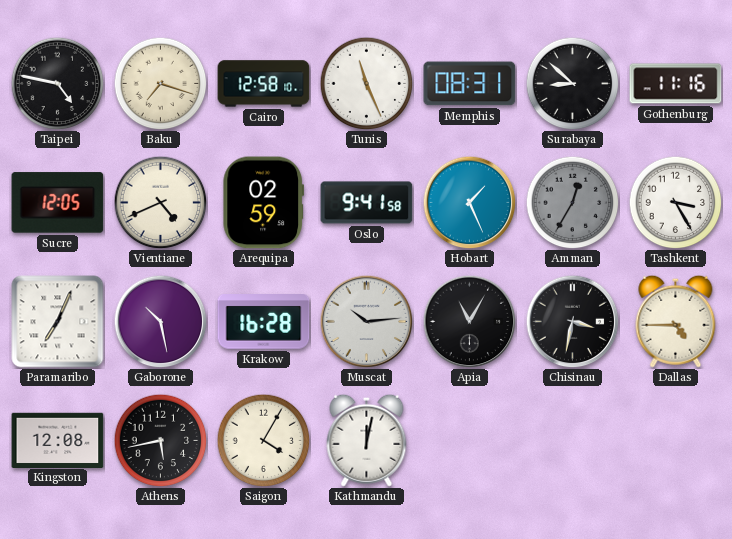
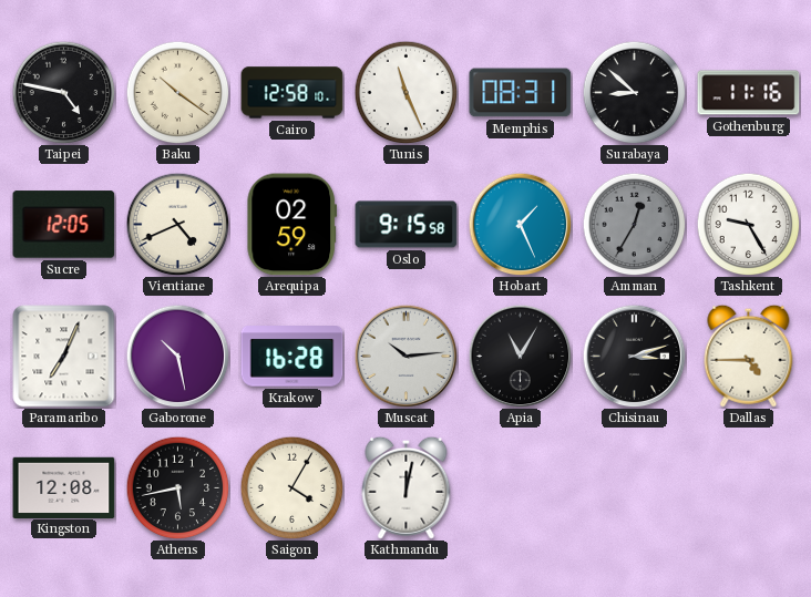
Baku: 7:18 -> 10:21
Oslo: 9:41 -> 9:15
Tashkent: 3:25 -> 9:25
Chisinau: 3:32 -> 3:12
